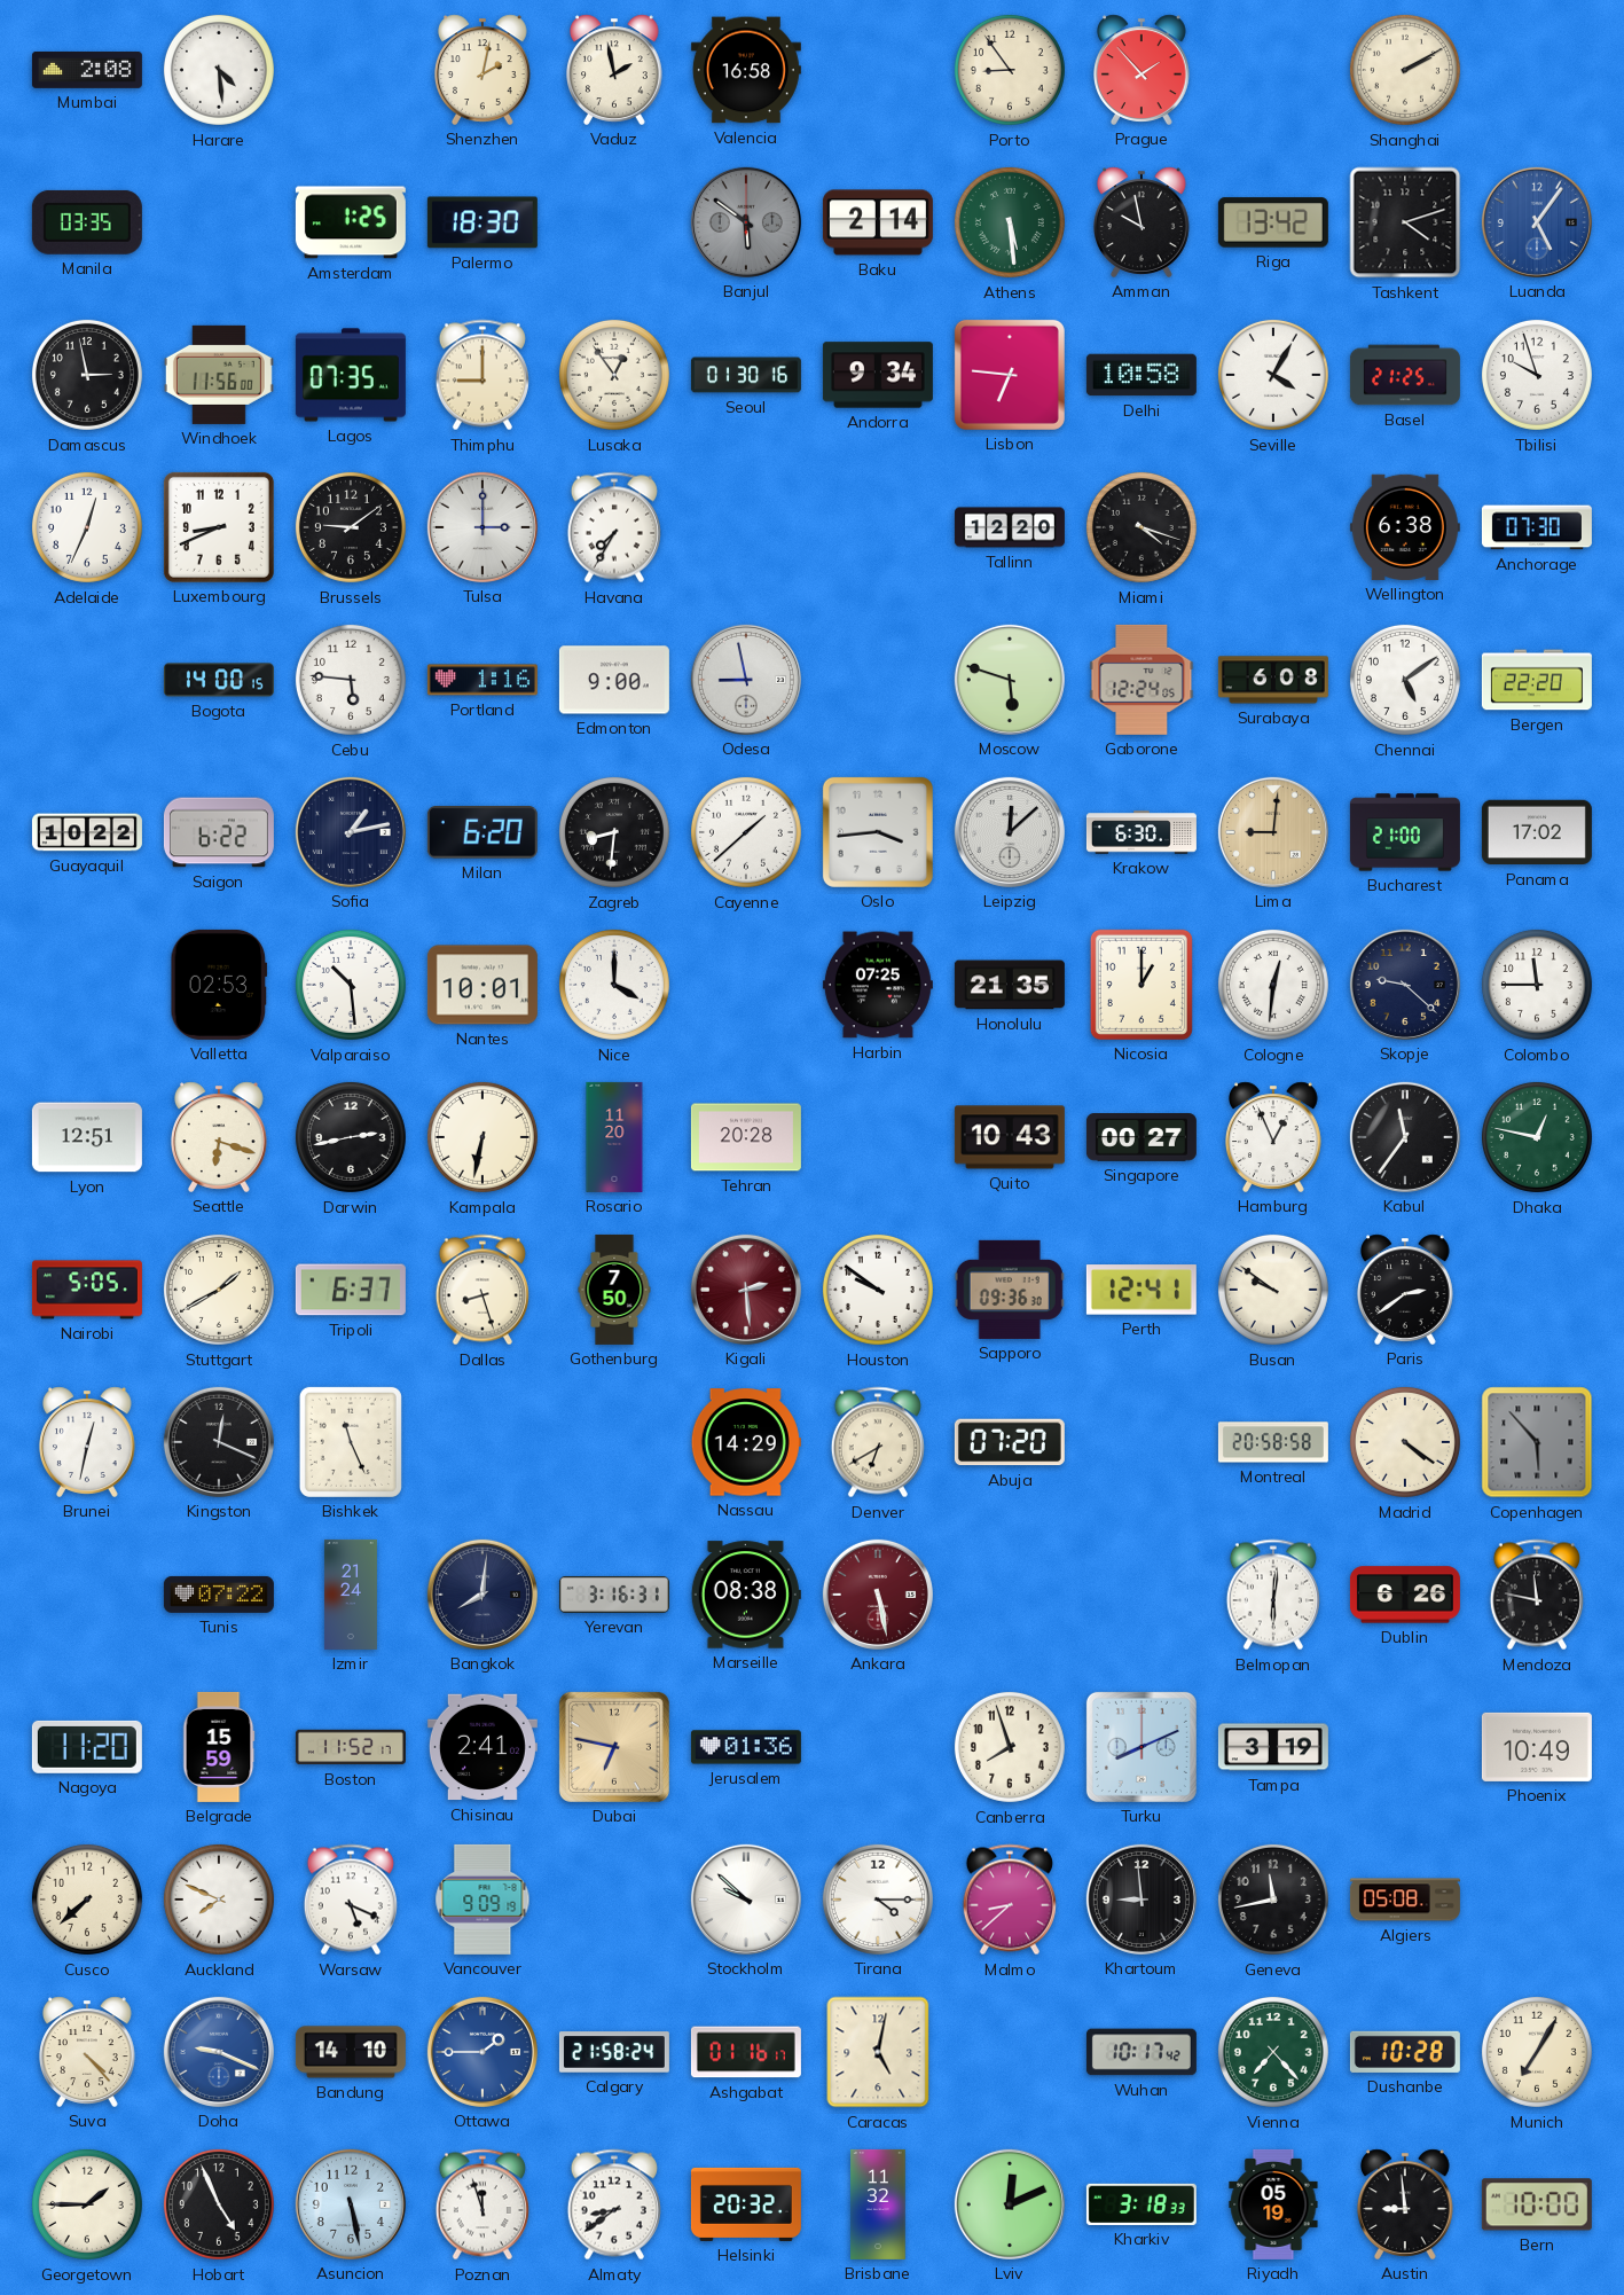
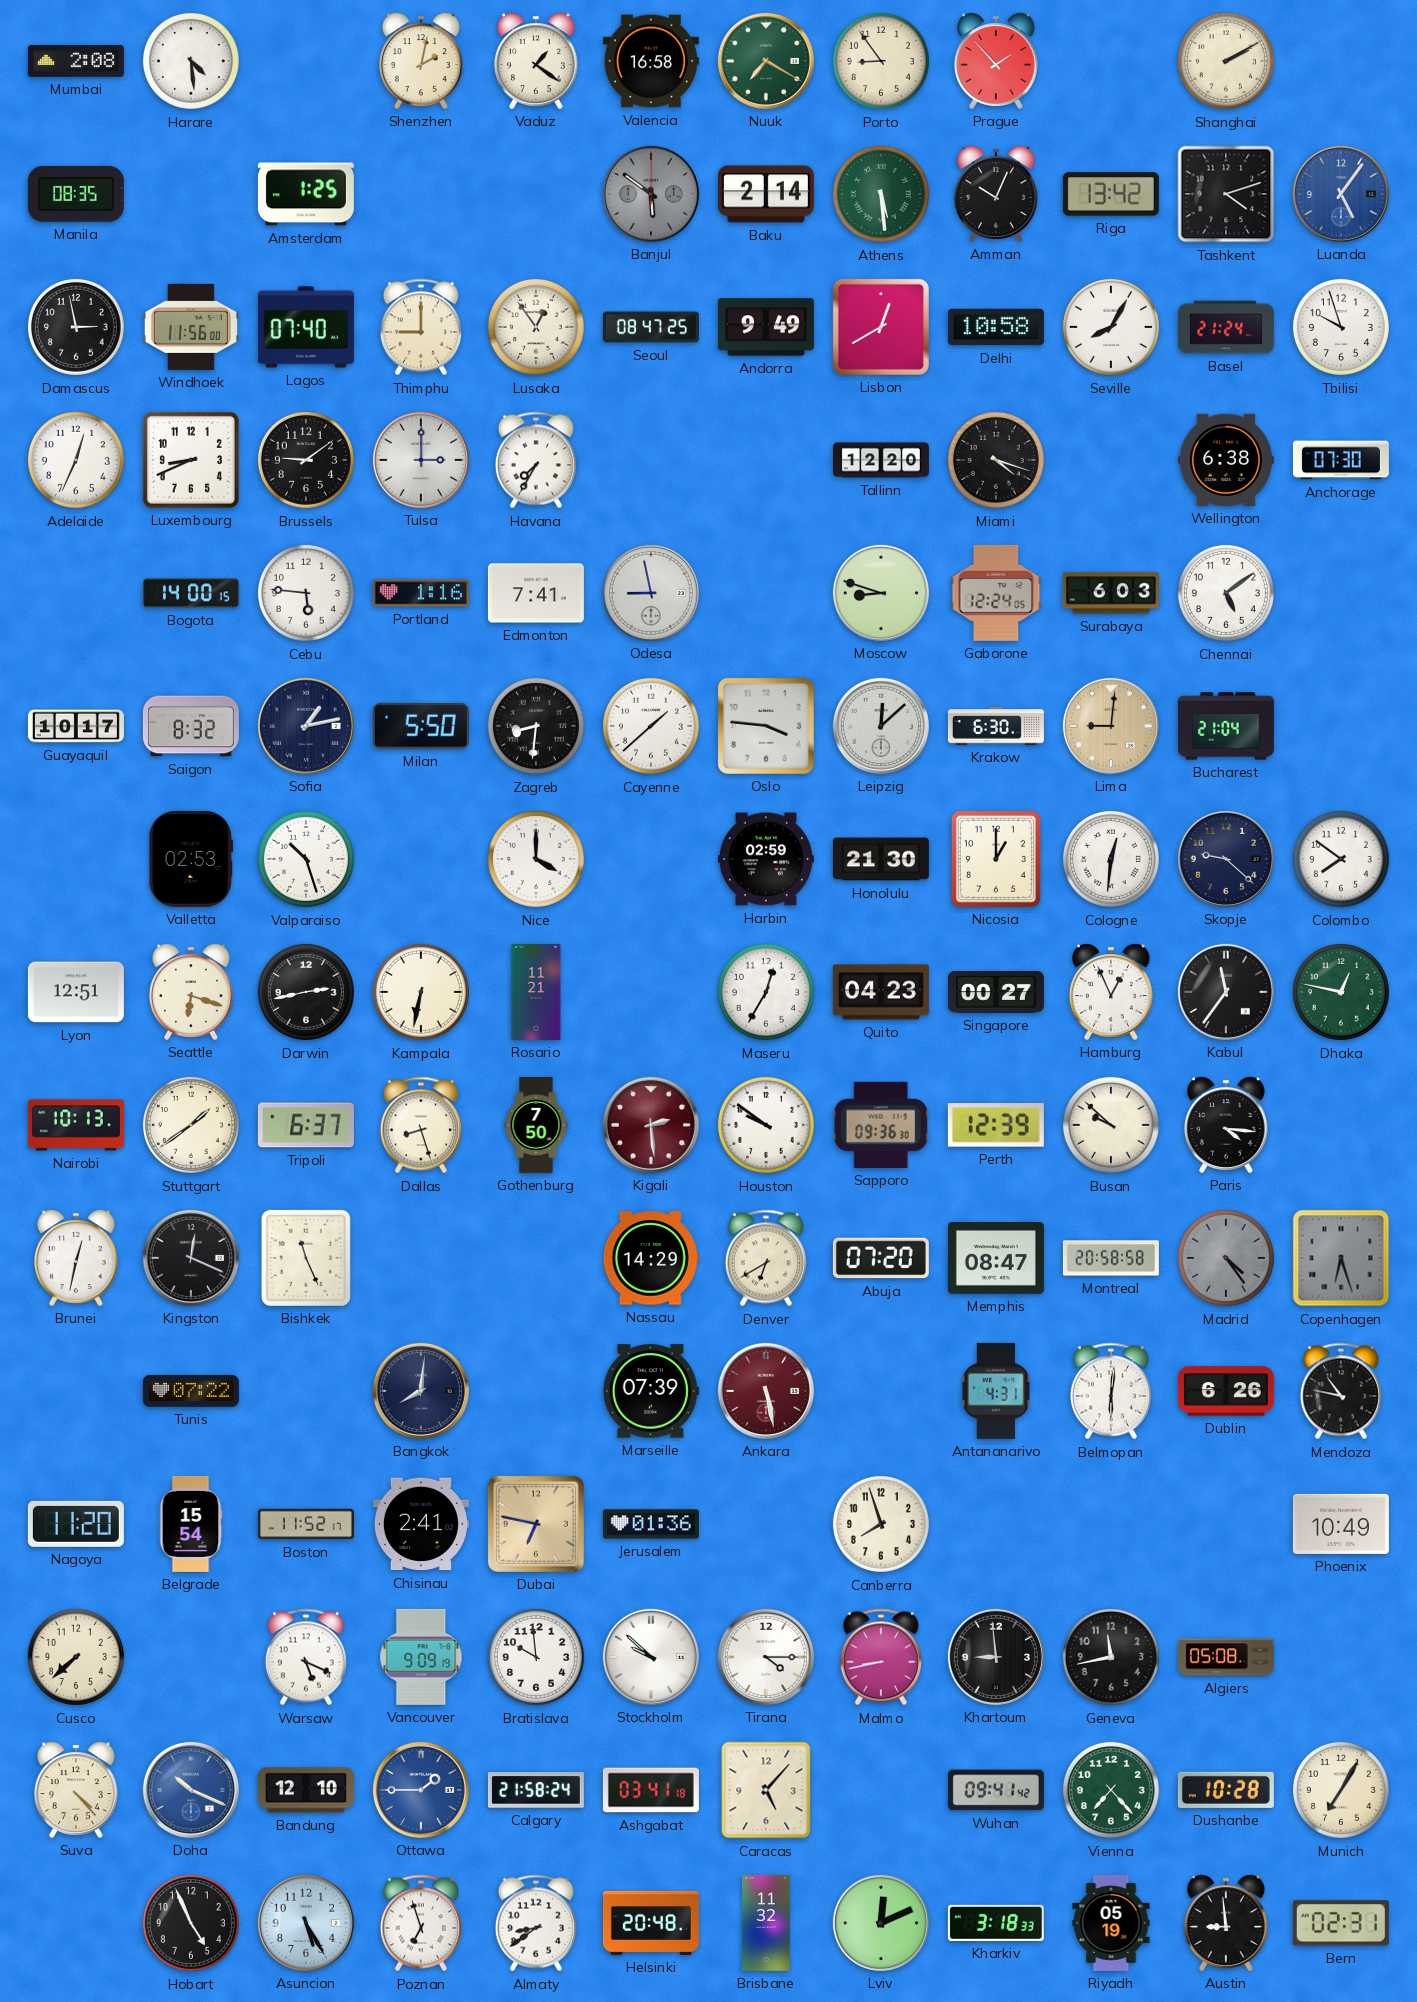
Vaduz: 1:58 -> 1:21
Nuuk: none -> 7:20
Manila: 03:35 -> 08:35
Palermo: 18:30 -> none
Amman: 9:58 -> 10:04
Lagos: 07:35 -> 07:40
Seoul: 01:30 -> 08:47
Andorra: 9:34 -> 9:49
Lisbon: 6:46 -> 12:40
Seville: 4:05 -> 8:05
Basel: 21:25 -> 21:24
Edmonton: 9:00 -> 7:41
Moscow: 5:48 -> 8:48
Surabaya: 6:08 -> 6:03
Bergen: 22:20 -> none
Guayaquil: 10:22 -> 10:17
Saigon: 6:22 -> 8:32
Milan: 6:20 -> 5:50
Oslo: 3:44 -> 3:46
Bucharest: 21:00 -> 21:04
Panama: 17:02 -> none
Valparaiso: 10:29 -> 10:27
Nantes: 10:01 -> none
Harbin: 07:25 -> 02:59
Honolulu: 21:35 -> 21:30
Colombo: 11:45 -> 7:51
Rosario: 11:20 -> 11:21
Tehran: 20:28 -> none
Maseru: none -> 12:35
Quito: 10:43 -> 04:23
Nairobi: 5:05 -> 10:13
Stuttgart: 1:40 -> 1:39
Perth: 12:41 -> 12:39
Busan: 9:51 -> 9:52
Paris: 2:39 -> 4:16
Memphis: none -> 08:47
Madrid: 4:21 -> 4:24
Madrid dial: cream -> grey
Copenhagen: 5:53 -> 6:27
Izmir: 21:24 -> none
Yerevan: 3:16 -> none
Marseille: 08:38 -> 07:39
Antananarivo: none -> 4:31
Mendoza: 11:47 -> 10:47
Belgrade: 15:59 -> 15:54
Turku: 8:11 -> none
Tampa: 3:19 -> none
Auckland: 7:49 -> none
Bratislava: none -> 9:59
Malmo: 8:38 -> 8:43
Doha: 9:19 -> 10:19
Bandung: 14:10 -> 12:10
Ashgabat: 01:16 -> 03:41
Caracas: 5:02 -> 5:07
Wuhan: 10:17 -> 09:41
Georgetown: 1:45 -> none
Asuncion: 5:28 -> 5:25
Poznan: 11:57 -> 6:57
Helsinki: 20:32 -> 20:48
Bern: 10:00 -> 02:31
